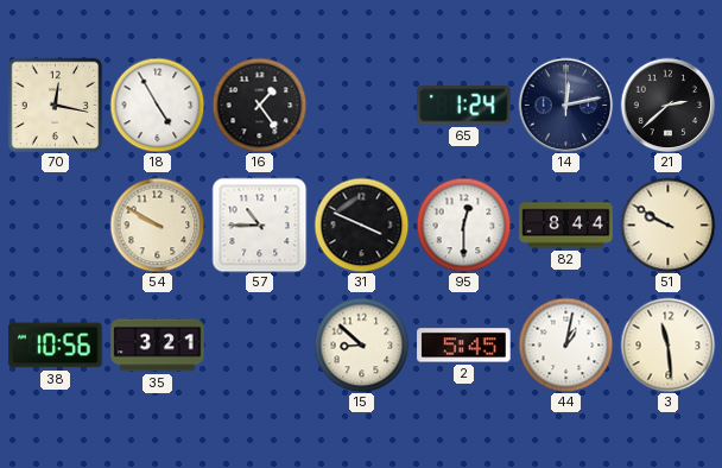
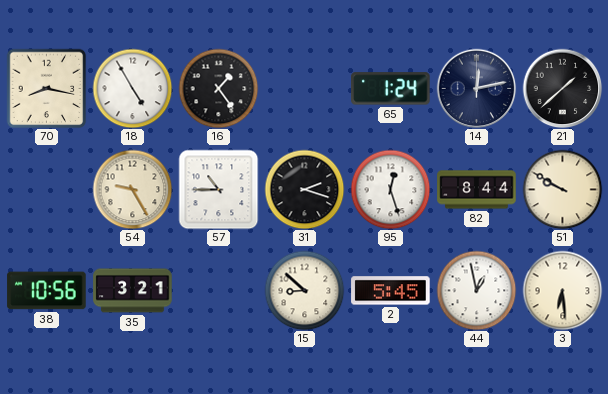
70: 12:17 -> 8:17
21: 2:38 -> 1:38
54: 9:50 -> 9:25
31: 3:49 -> 2:18
95: 12:30 -> 12:27
44: 1:02 -> 12:58
3: 11:29 -> 6:29
